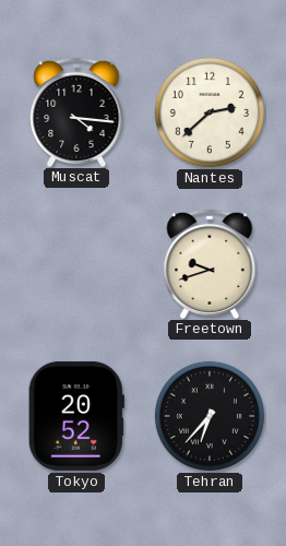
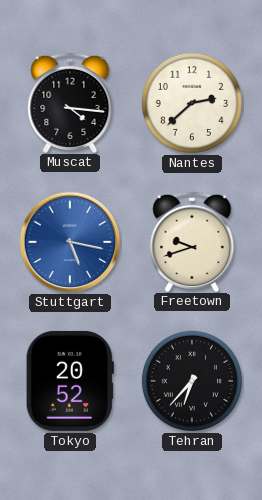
Stuttgart: none -> 5:17
